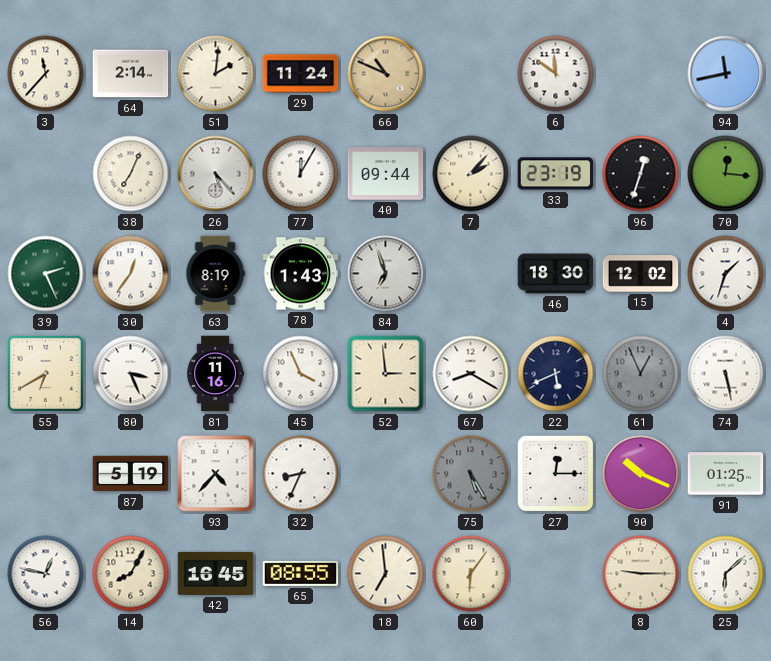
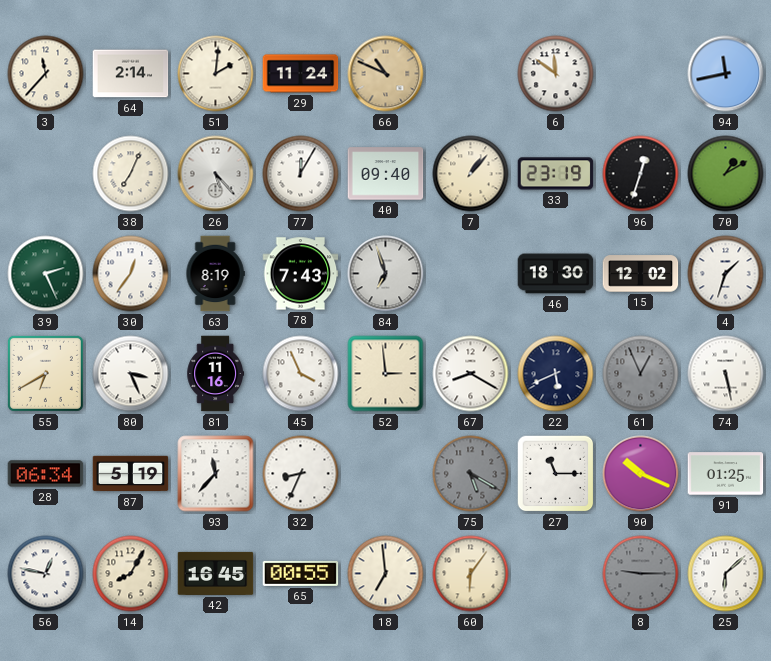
40: 09:44 -> 09:40
7: 2:07 -> 1:07
70: 12:16 -> 1:10
78: 1:43 -> 7:43
28: none -> 06:34
93: 4:37 -> 11:37
75: 5:25 -> 5:20
27: 12:15 -> 11:15
65: 08:55 -> 00:55
8 dial: cream -> grey
